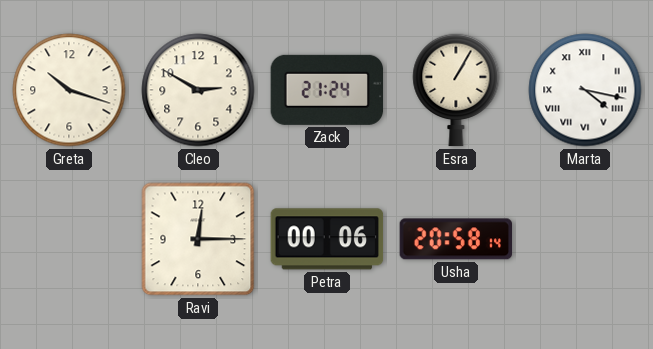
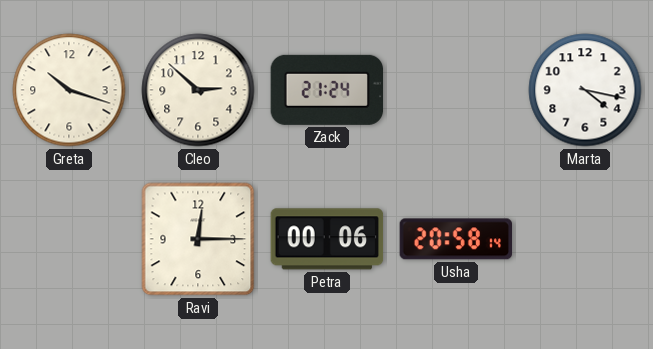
Cleo: 2:50 -> 2:52
Esra: 1:05 -> none
Marta numerals: Roman -> Arabic
